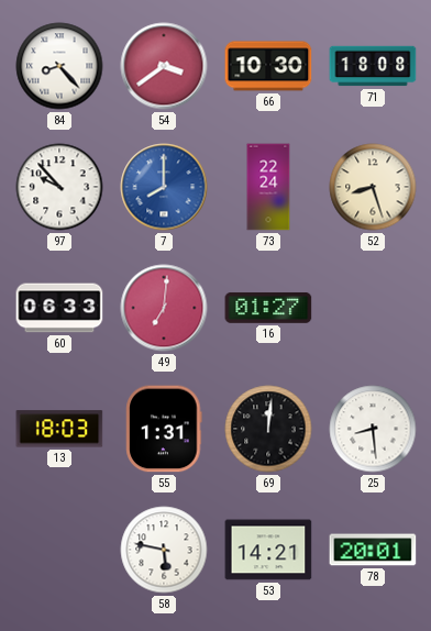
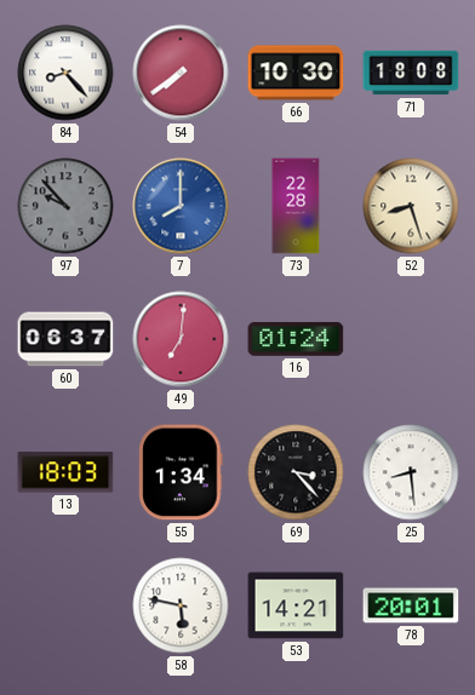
54: 3:39 -> 7:39
97 dial: white -> grey
73: 22:24 -> 22:28
60: 06:33 -> 06:37
16: 01:27 -> 01:24
55: 1:31 -> 1:34
69: 12:01 -> 3:23
